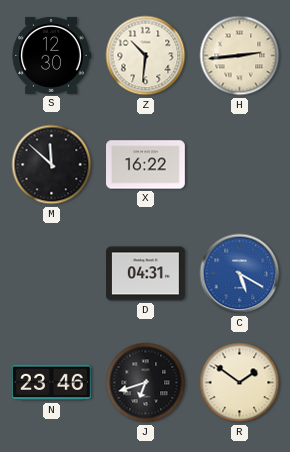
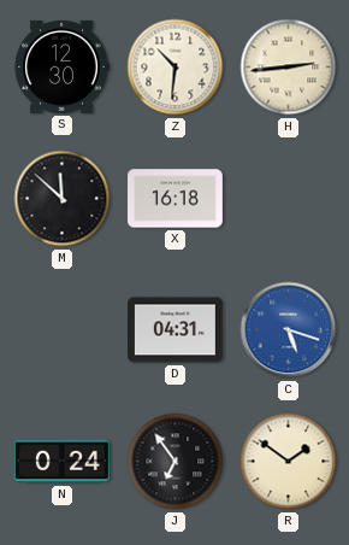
X: 16:22 -> 16:18
C: 5:20 -> 5:18
N: 23:46 -> 0:24
J: 6:42 -> 6:54
